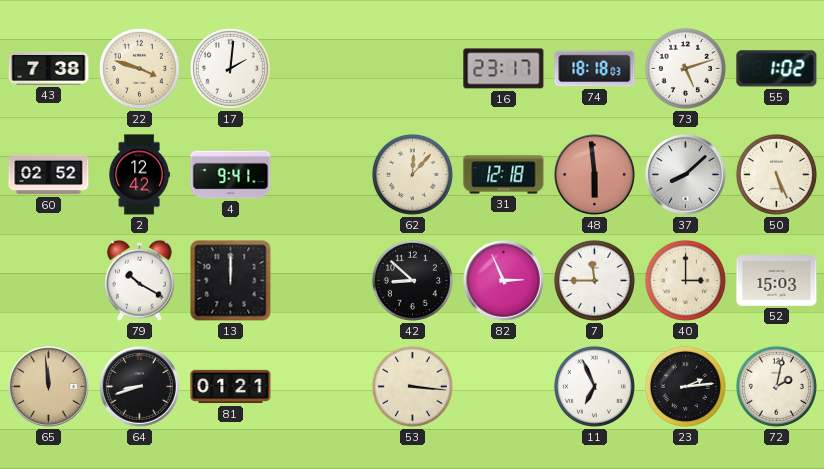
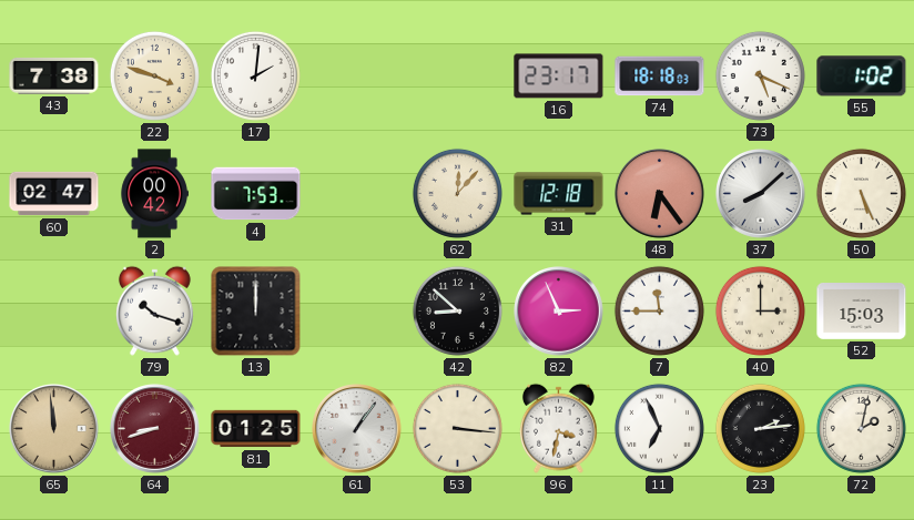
73: 5:12 -> 5:19
60: 02:52 -> 02:47
2: 12:42 -> 00:42
4: 9:41 -> 7:53
48: 5:59 -> 6:24
79: 10:20 -> 10:18
64 dial: black -> burgundy
81: 01:21 -> 01:25
61: none -> 1:06
96: none -> 3:32
